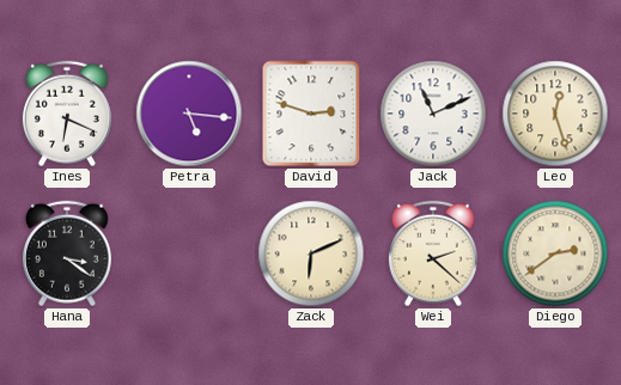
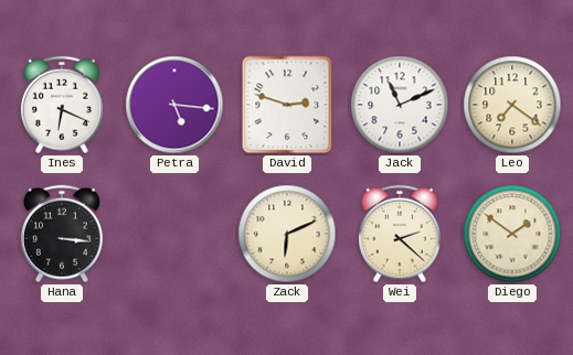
Leo: 12:27 -> 7:21
Hana: 3:21 -> 3:16
Diego: 2:39 -> 1:51
